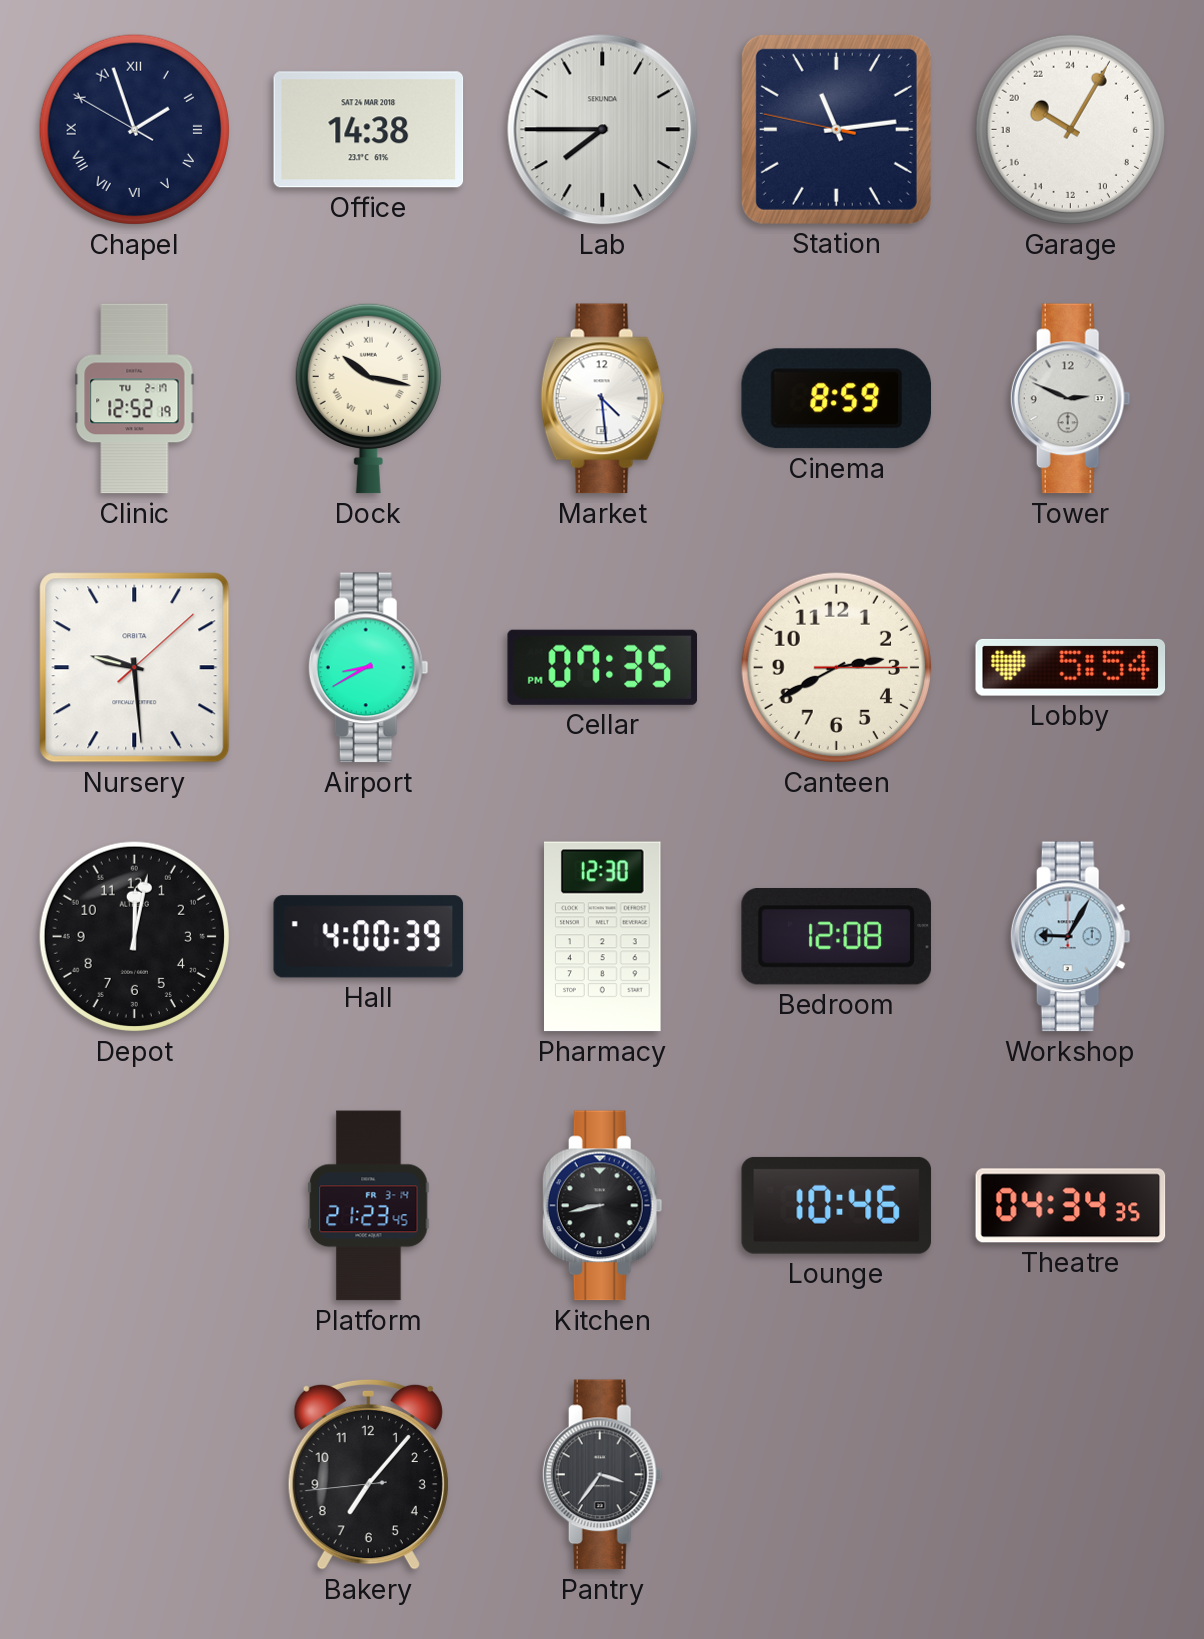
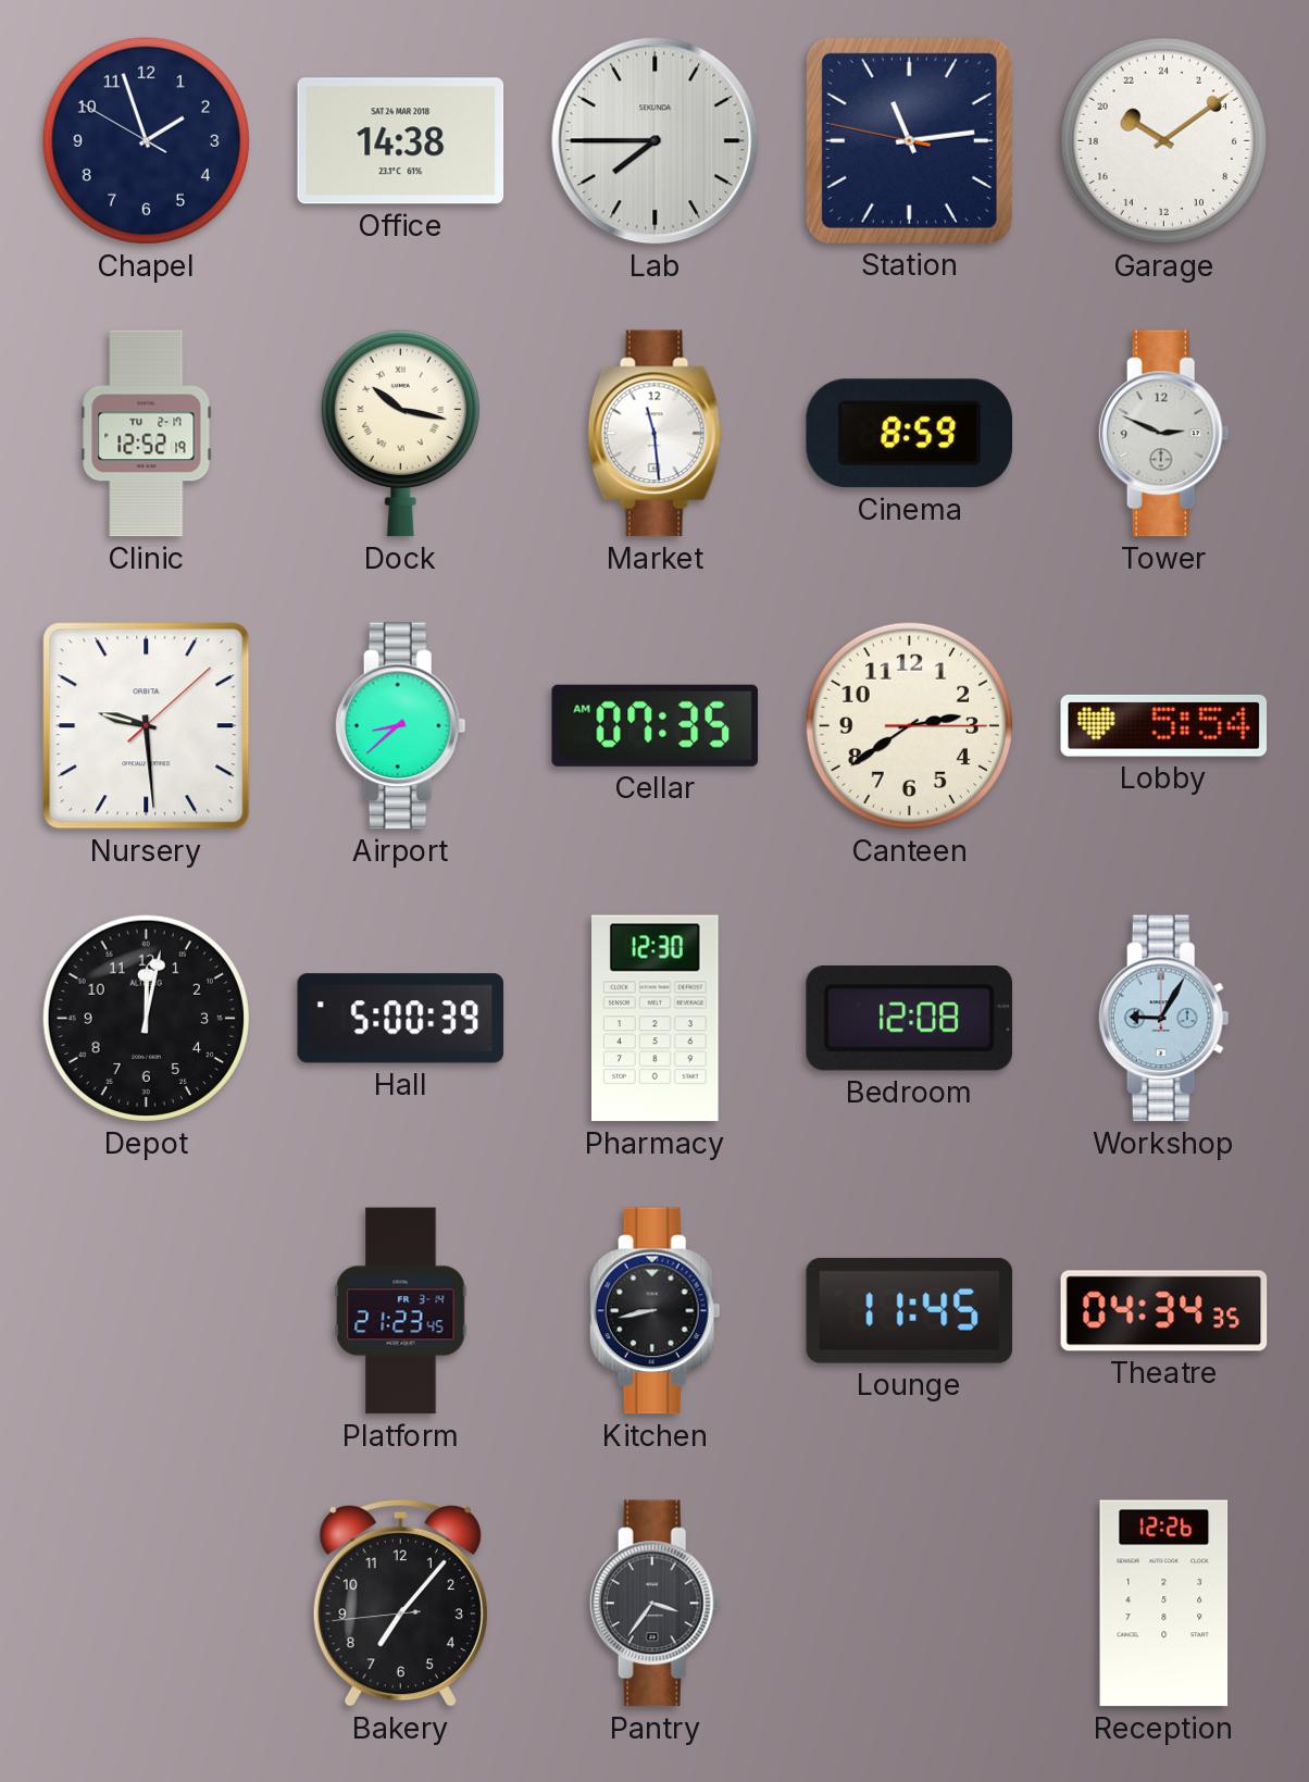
Chapel numerals: Roman -> Arabic
Garage: 20:05 -> 20:09
Market: 4:29 -> 11:29
Airport: 8:40 -> 8:38
Cellar: 07:35 PM -> 07:35 AM
Canteen: 2:40 -> 2:39
Hall: 4:00 -> 5:00
Lounge: 10:46 -> 11:45
Reception: none -> 12:26
